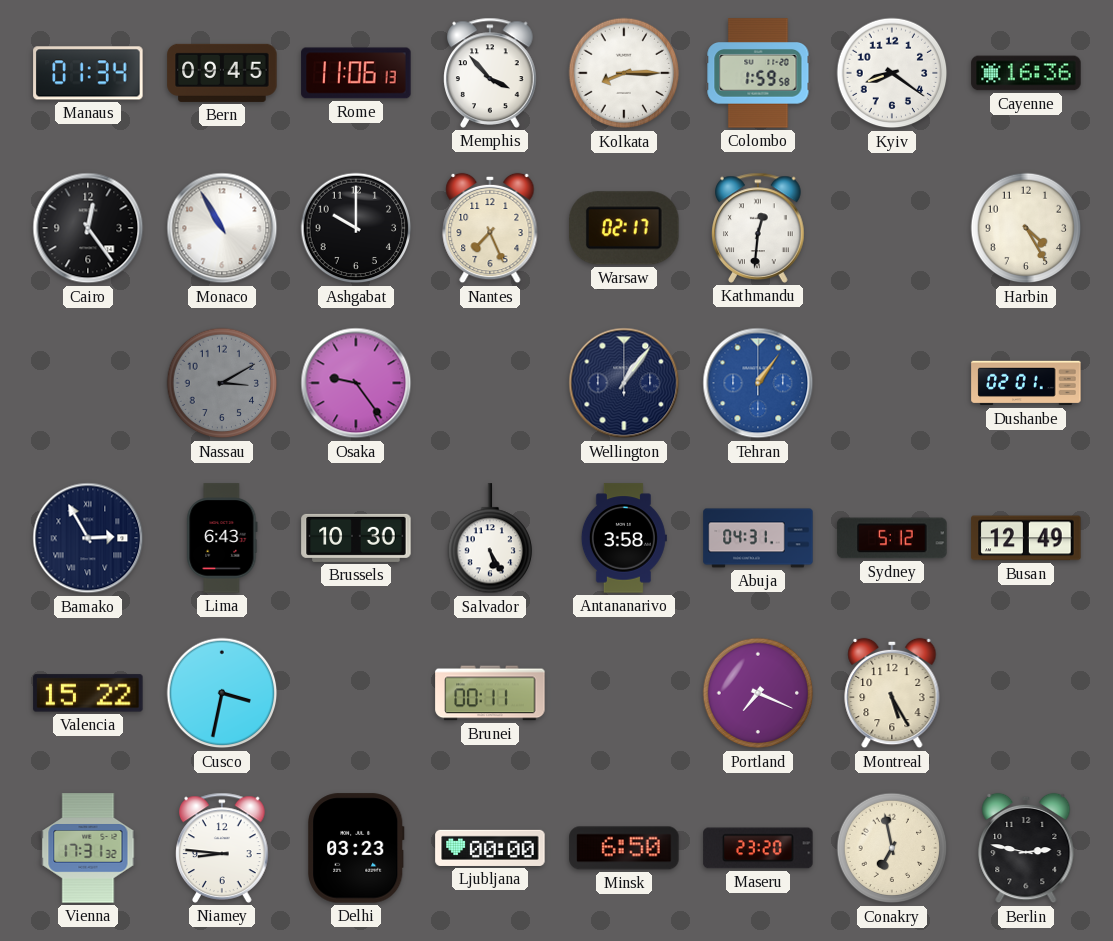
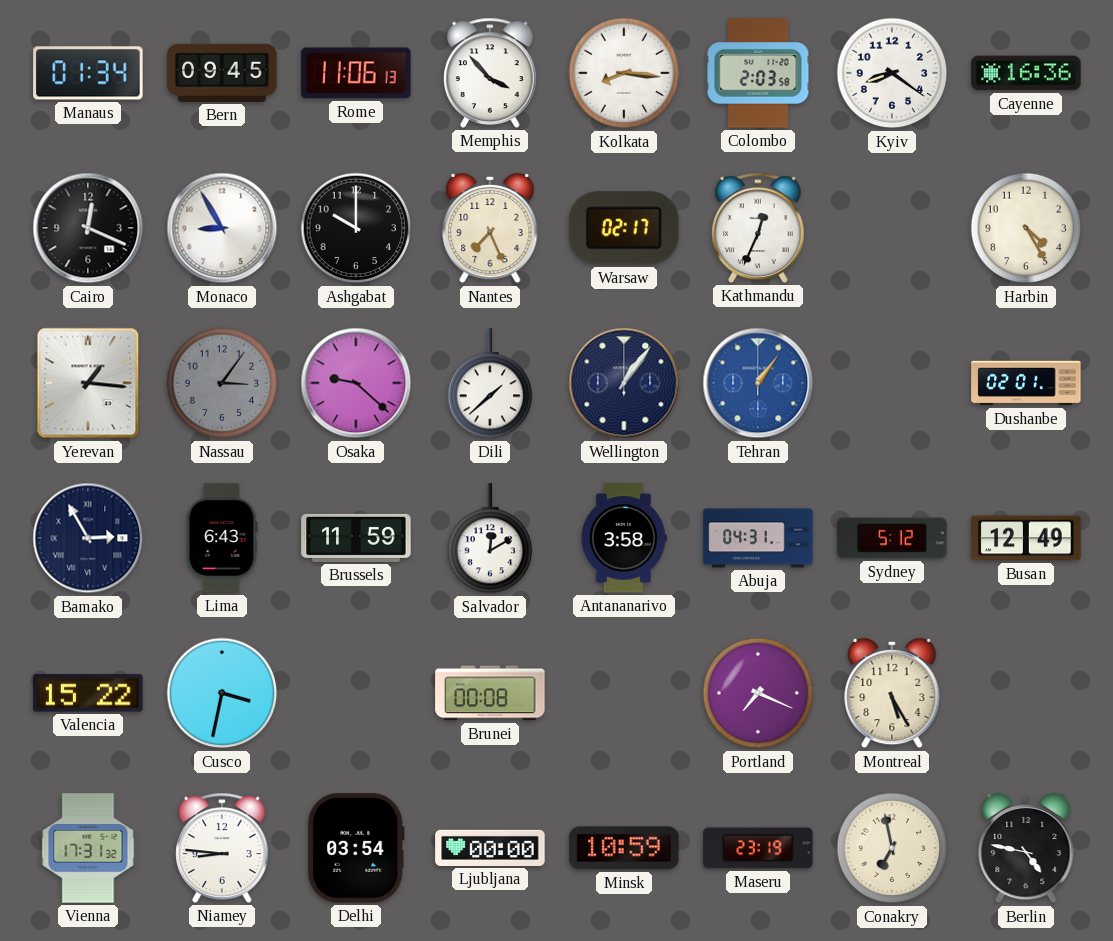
Kolkata: 8:15 -> 8:16
Colombo: 1:59 -> 2:03
Cairo: 12:24 -> 12:19
Monaco: 10:55 -> 8:55
Kathmandu: 12:31 -> 12:34
Yerevan: none -> 1:16
Nassau: 3:10 -> 3:06
Osaka: 9:24 -> 9:22
Dili: none -> 1:38
Brussels: 10:30 -> 11:59
Salvador: 5:25 -> 12:10
Brunei: 00:11 -> 00:08
Delhi: 03:23 -> 03:54
Minsk: 6:50 -> 10:59
Maseru: 23:20 -> 23:19
Berlin: 2:47 -> 4:47
